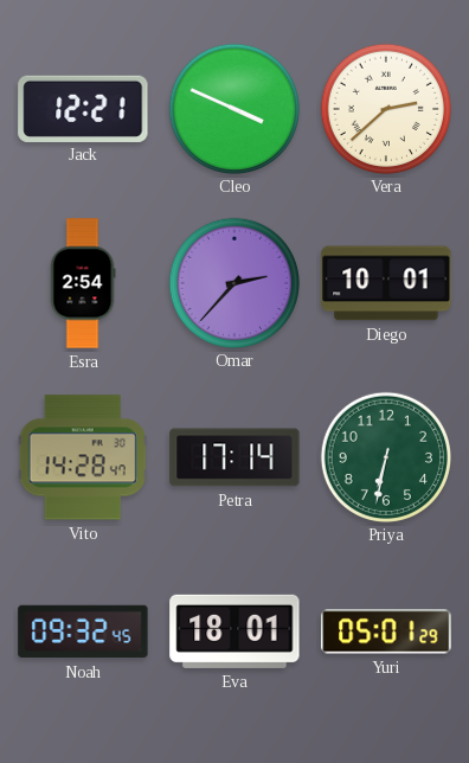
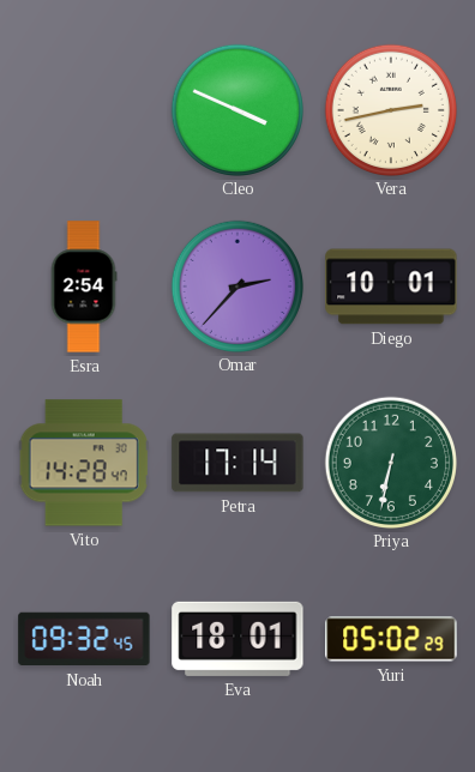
Jack: 12:21 -> none
Vera: 2:38 -> 2:43
Yuri: 05:01 -> 05:02
